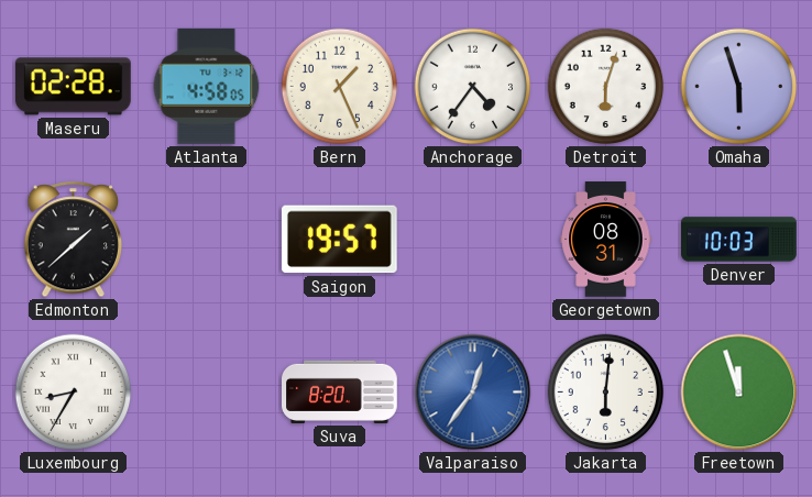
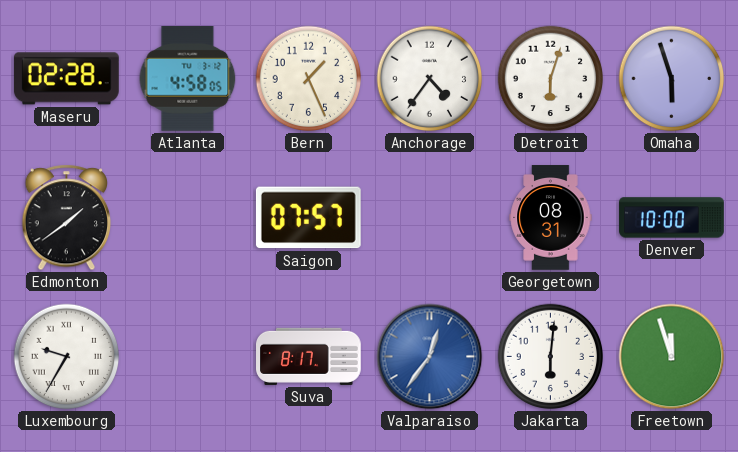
Edmonton: 1:38 -> 1:39
Saigon: 19:57 -> 07:57
Denver: 10:03 -> 10:00
Luxembourg: 8:35 -> 9:35
Suva: 8:20 -> 8:17
